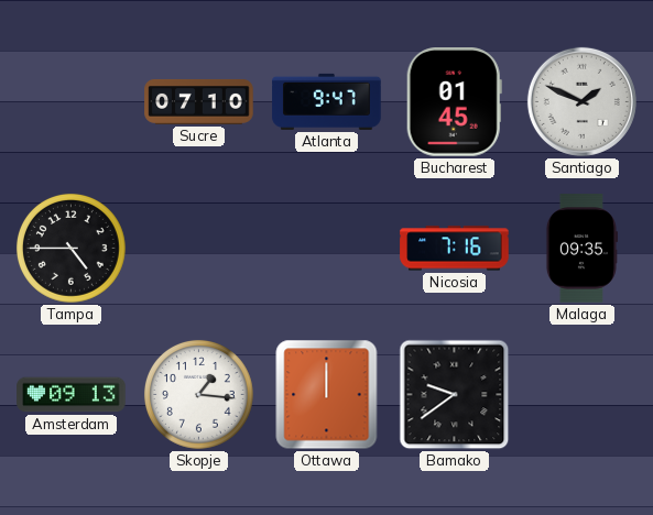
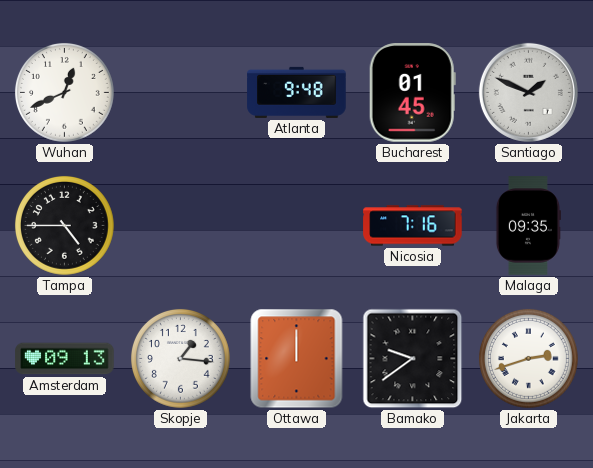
Wuhan: none -> 12:41
Sucre: 07:10 -> none
Atlanta: 9:47 -> 9:48
Jakarta: none -> 2:42
